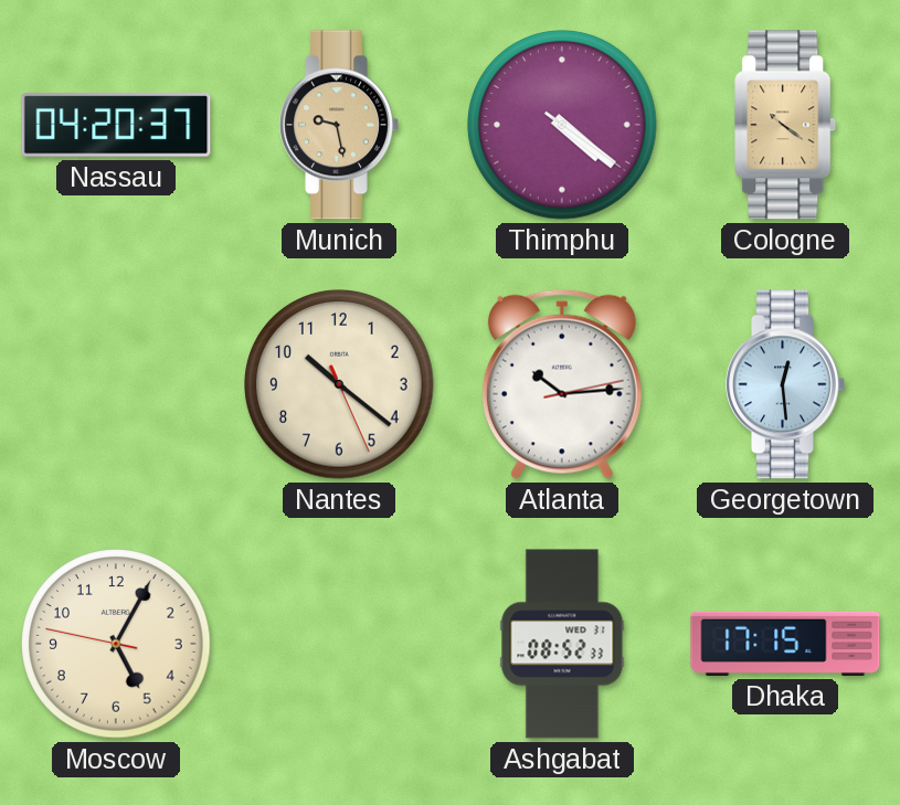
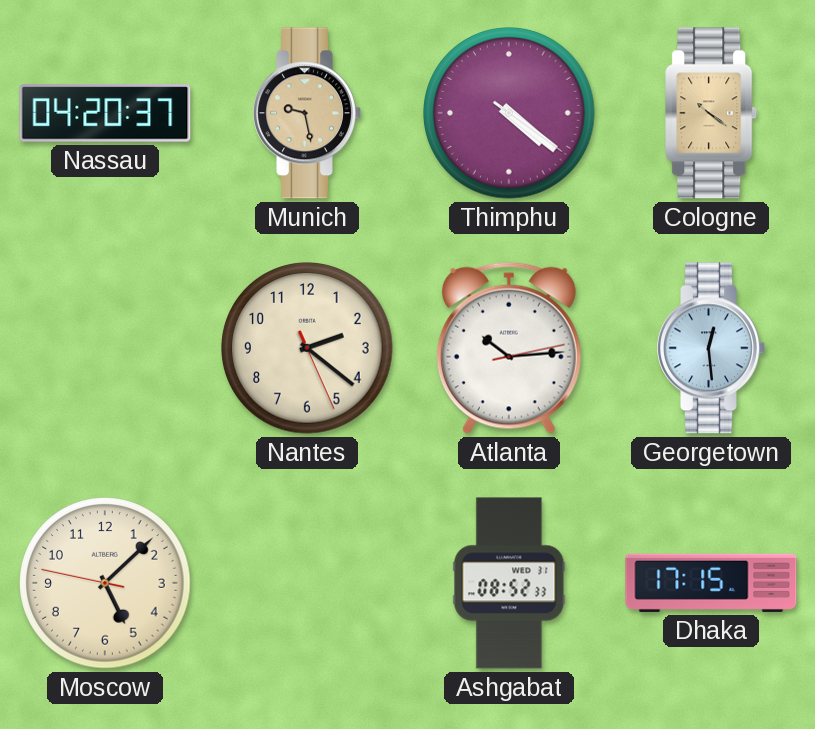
Nantes: 10:21 -> 2:21
Moscow: 5:04 -> 5:07
